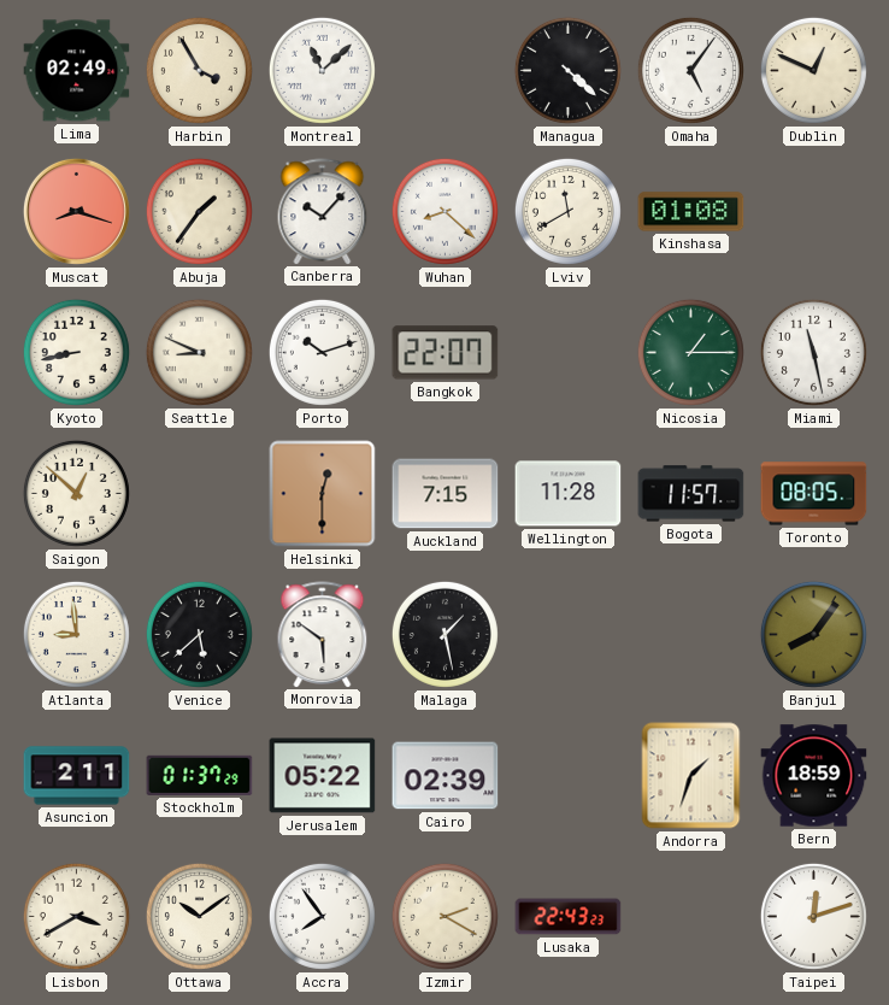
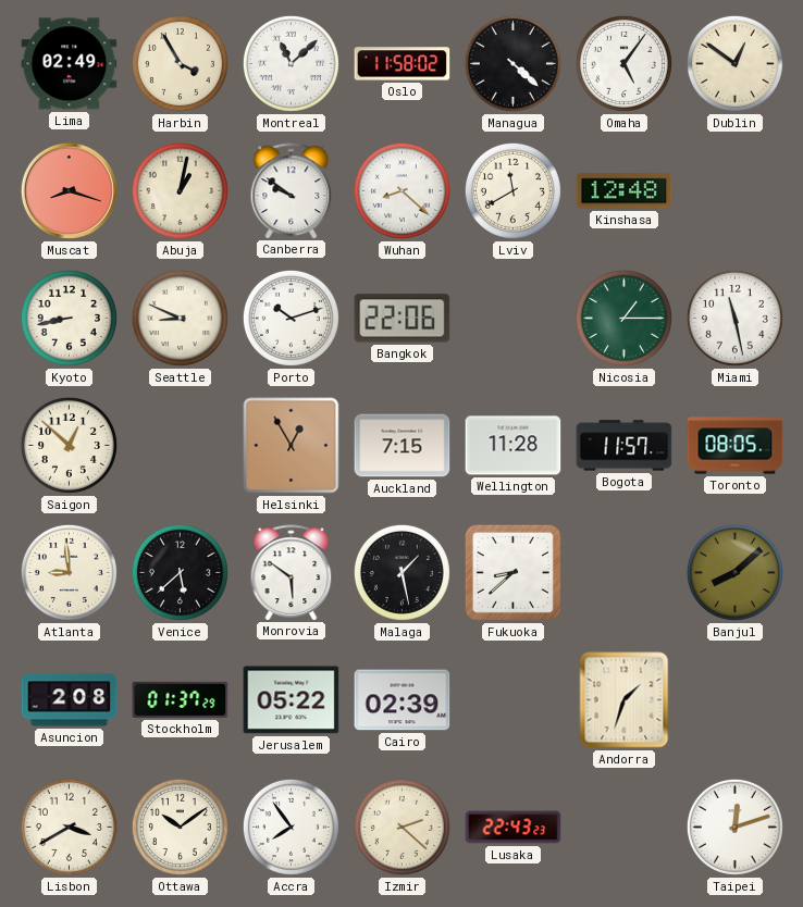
Oslo: none -> 11:58
Dublin: 12:49 -> 12:51
Abuja: 1:36 -> 1:02
Canberra: 10:07 -> 9:51
Kinshasa: 01:08 -> 12:48
Bangkok: 22:07 -> 22:06
Helsinki: 12:30 -> 12:55
Fukuoka: none -> 8:38
Banjul: 8:06 -> 8:08
Asuncion: 2:11 -> 2:08
Bern: 18:59 -> none
Izmir: 2:20 -> 2:22
